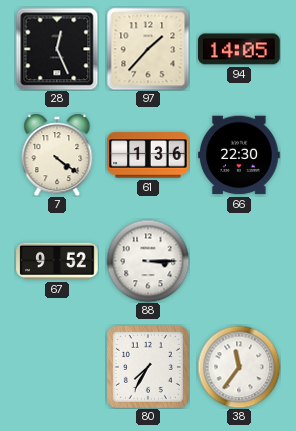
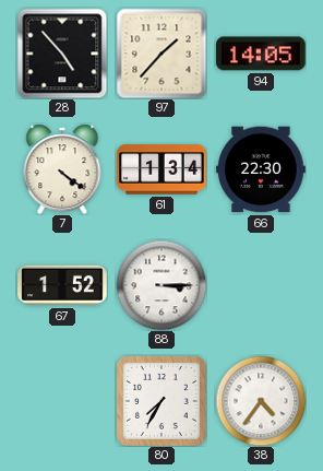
28: 12:26 -> 4:53
61: 1:36 -> 1:34
67: 9:52 -> 1:52
38: 11:36 -> 4:36
